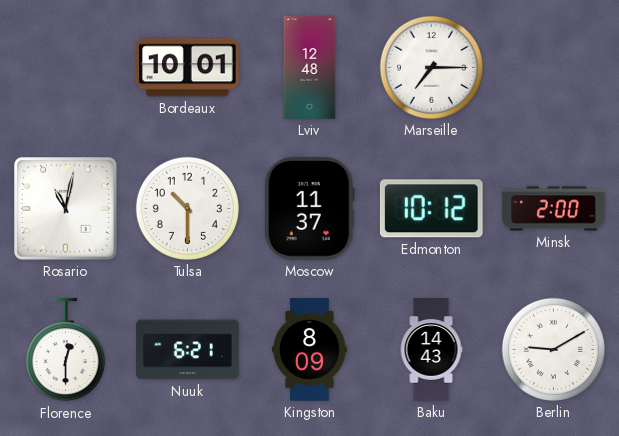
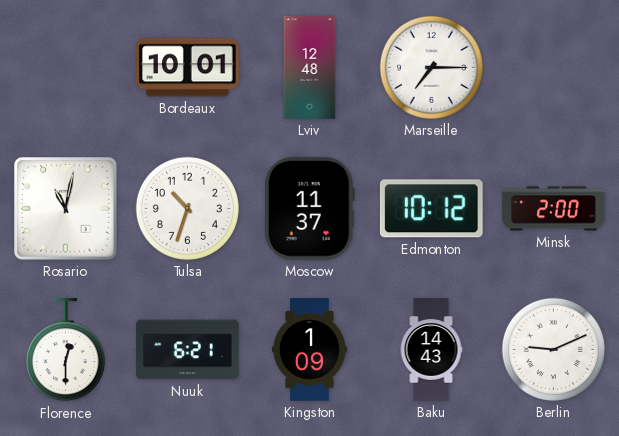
Tulsa: 10:30 -> 10:33
Kingston: 8:09 -> 1:09
Berlin: 9:10 -> 9:11
